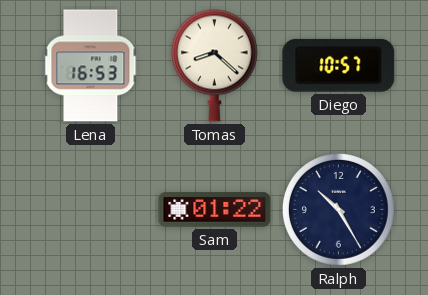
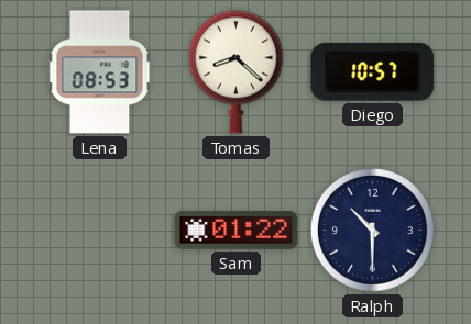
Lena: 16:53 -> 08:53
Ralph: 10:25 -> 10:30
